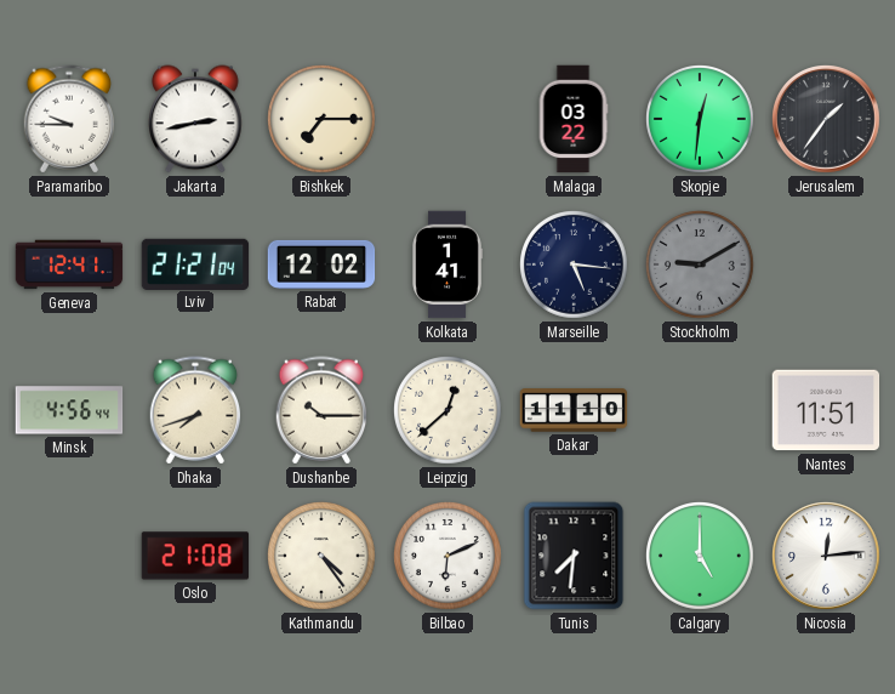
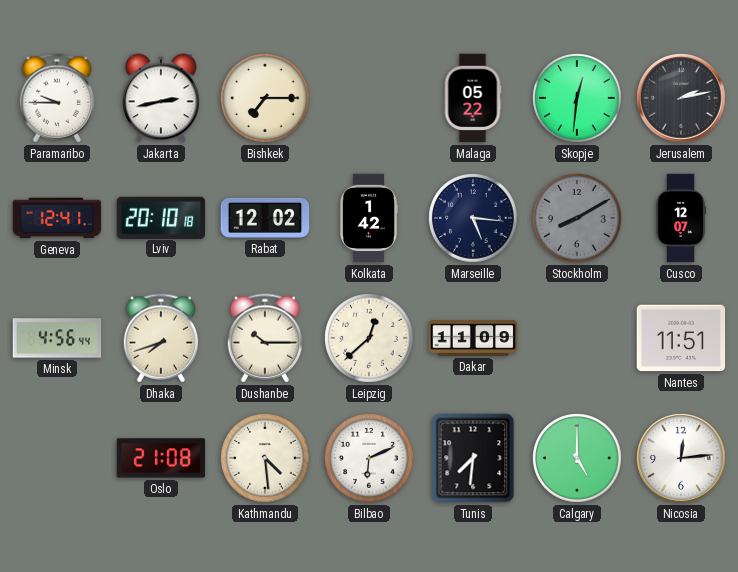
Malaga: 03:22 -> 05:22
Jerusalem: 1:36 -> 2:13
Lviv: 21:21 -> 20:10
Kolkata: 1:41 -> 1:42
Stockholm: 9:10 -> 8:10
Cusco: none -> 12:07
Dakar: 11:10 -> 11:09
Kathmandu: 4:24 -> 4:29
